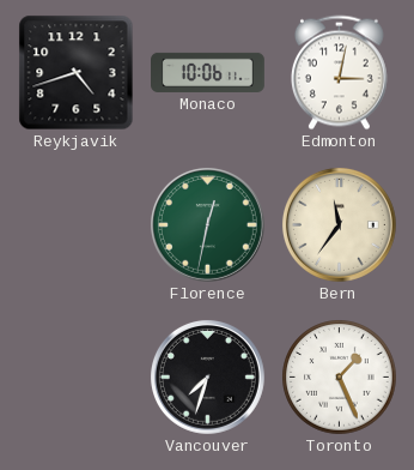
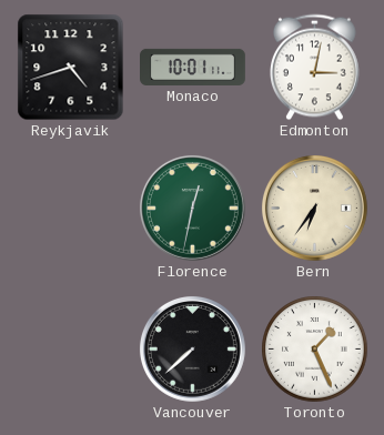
Monaco: 10:06 -> 10:01
Bern: 11:36 -> 6:36
Vancouver: 7:33 -> 7:38
